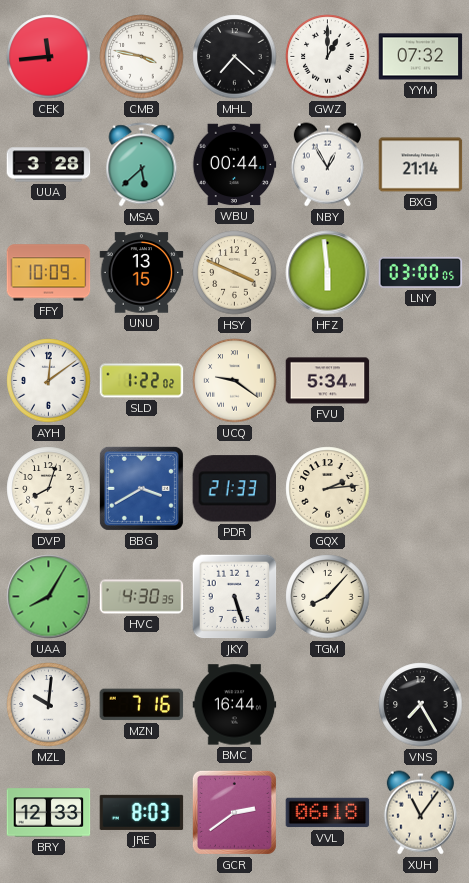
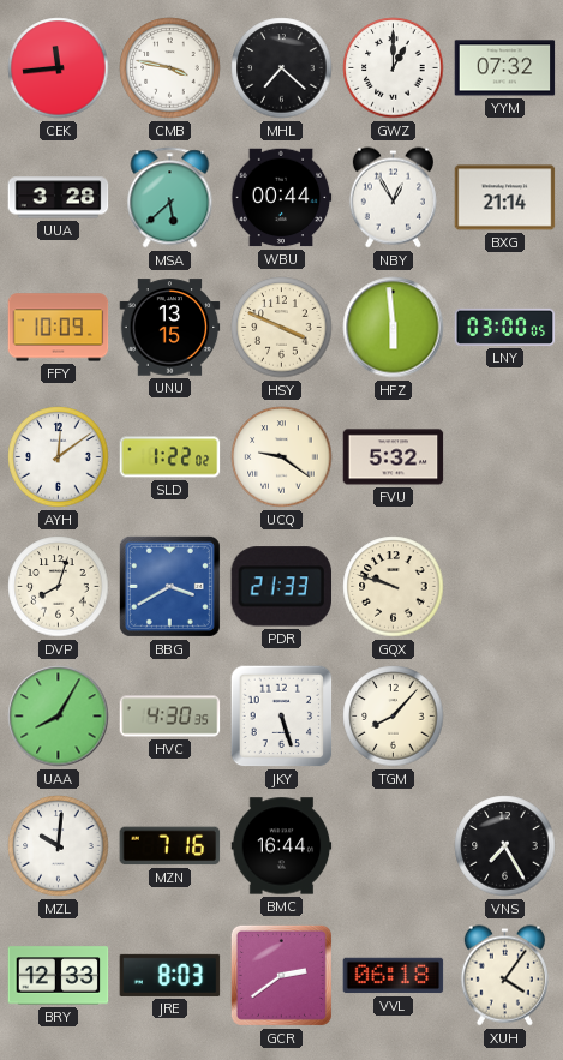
FVU: 5:34 -> 5:32
GQX: 2:14 -> 9:48
XUH: 11:06 -> 4:06
